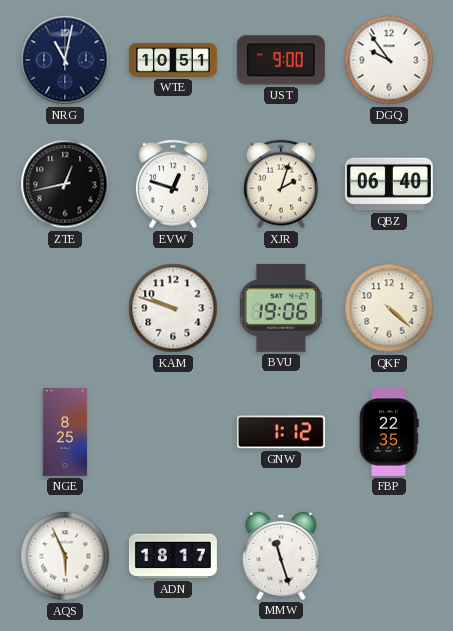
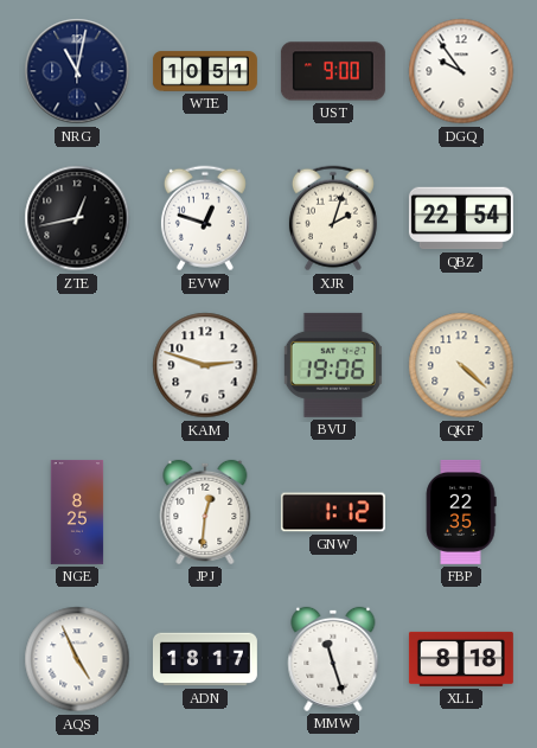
QBZ: 06:40 -> 22:54
KAM: 9:48 -> 2:48
JPJ: none -> 12:31
AQS: 5:56 -> 4:56
XLL: none -> 8:18
